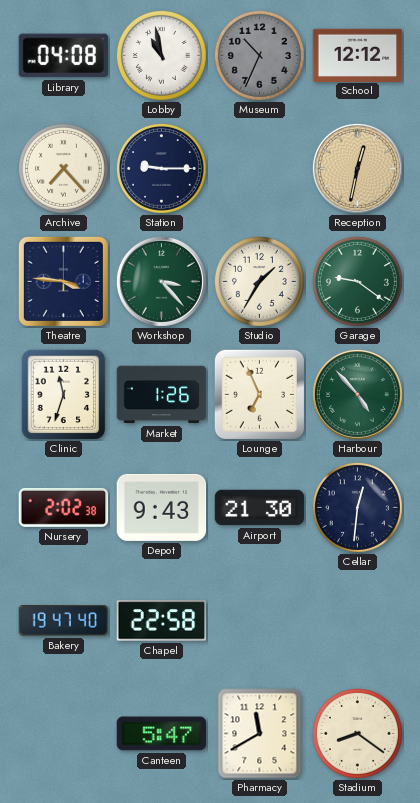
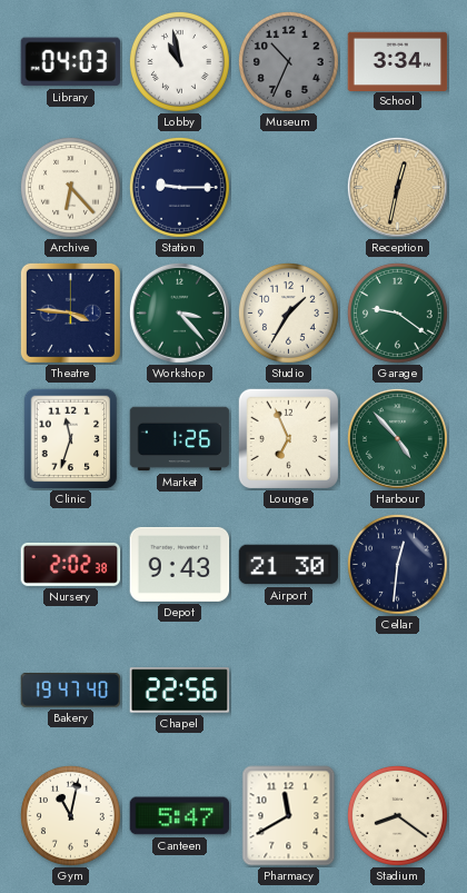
Library: 04:08 -> 04:03
School: 12:12 -> 3:34
Archive: 7:23 -> 6:23
Chapel: 22:58 -> 22:56
Gym: none -> 11:02
